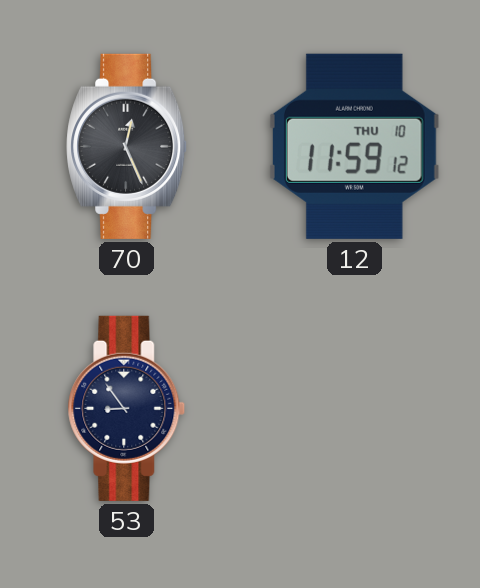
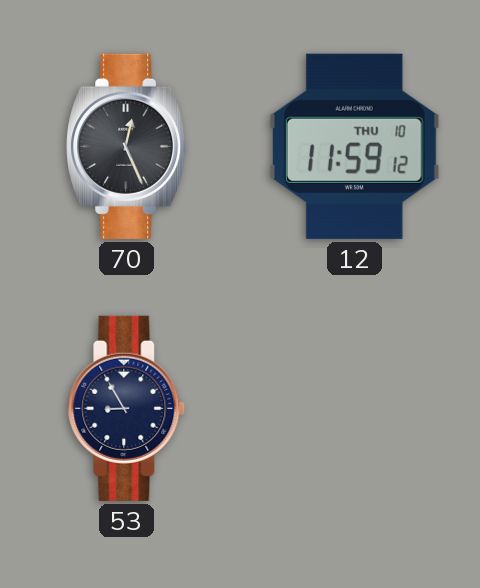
53: 8:54 -> 8:55
